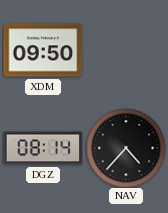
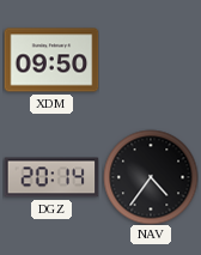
DGZ: 08:14 -> 20:14
NAV: 4:37 -> 4:36
